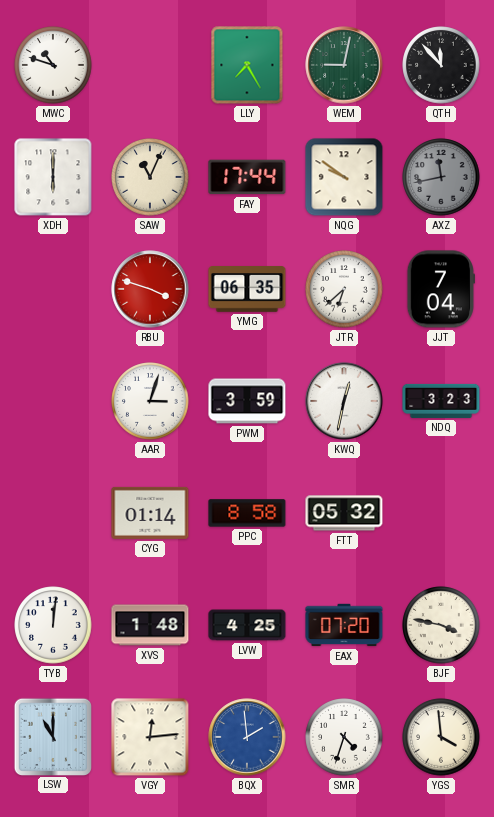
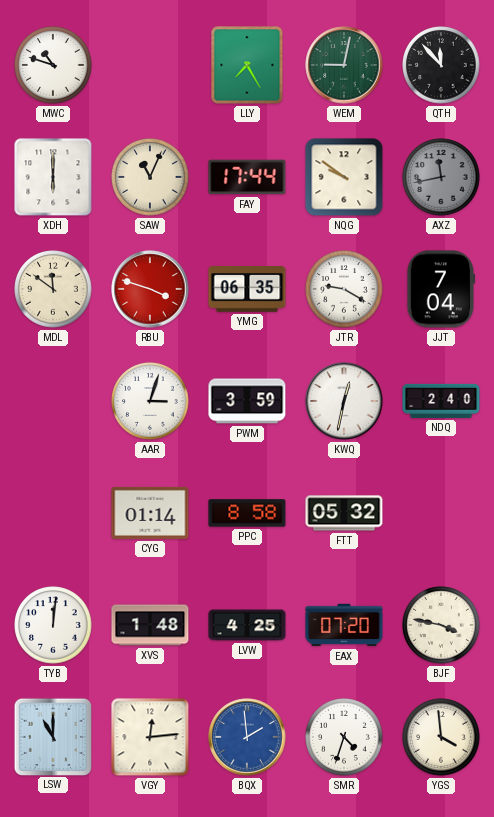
MDL: none -> 11:51
JTR: 6:38 -> 9:20
NDQ: 3:23 -> 2:40
